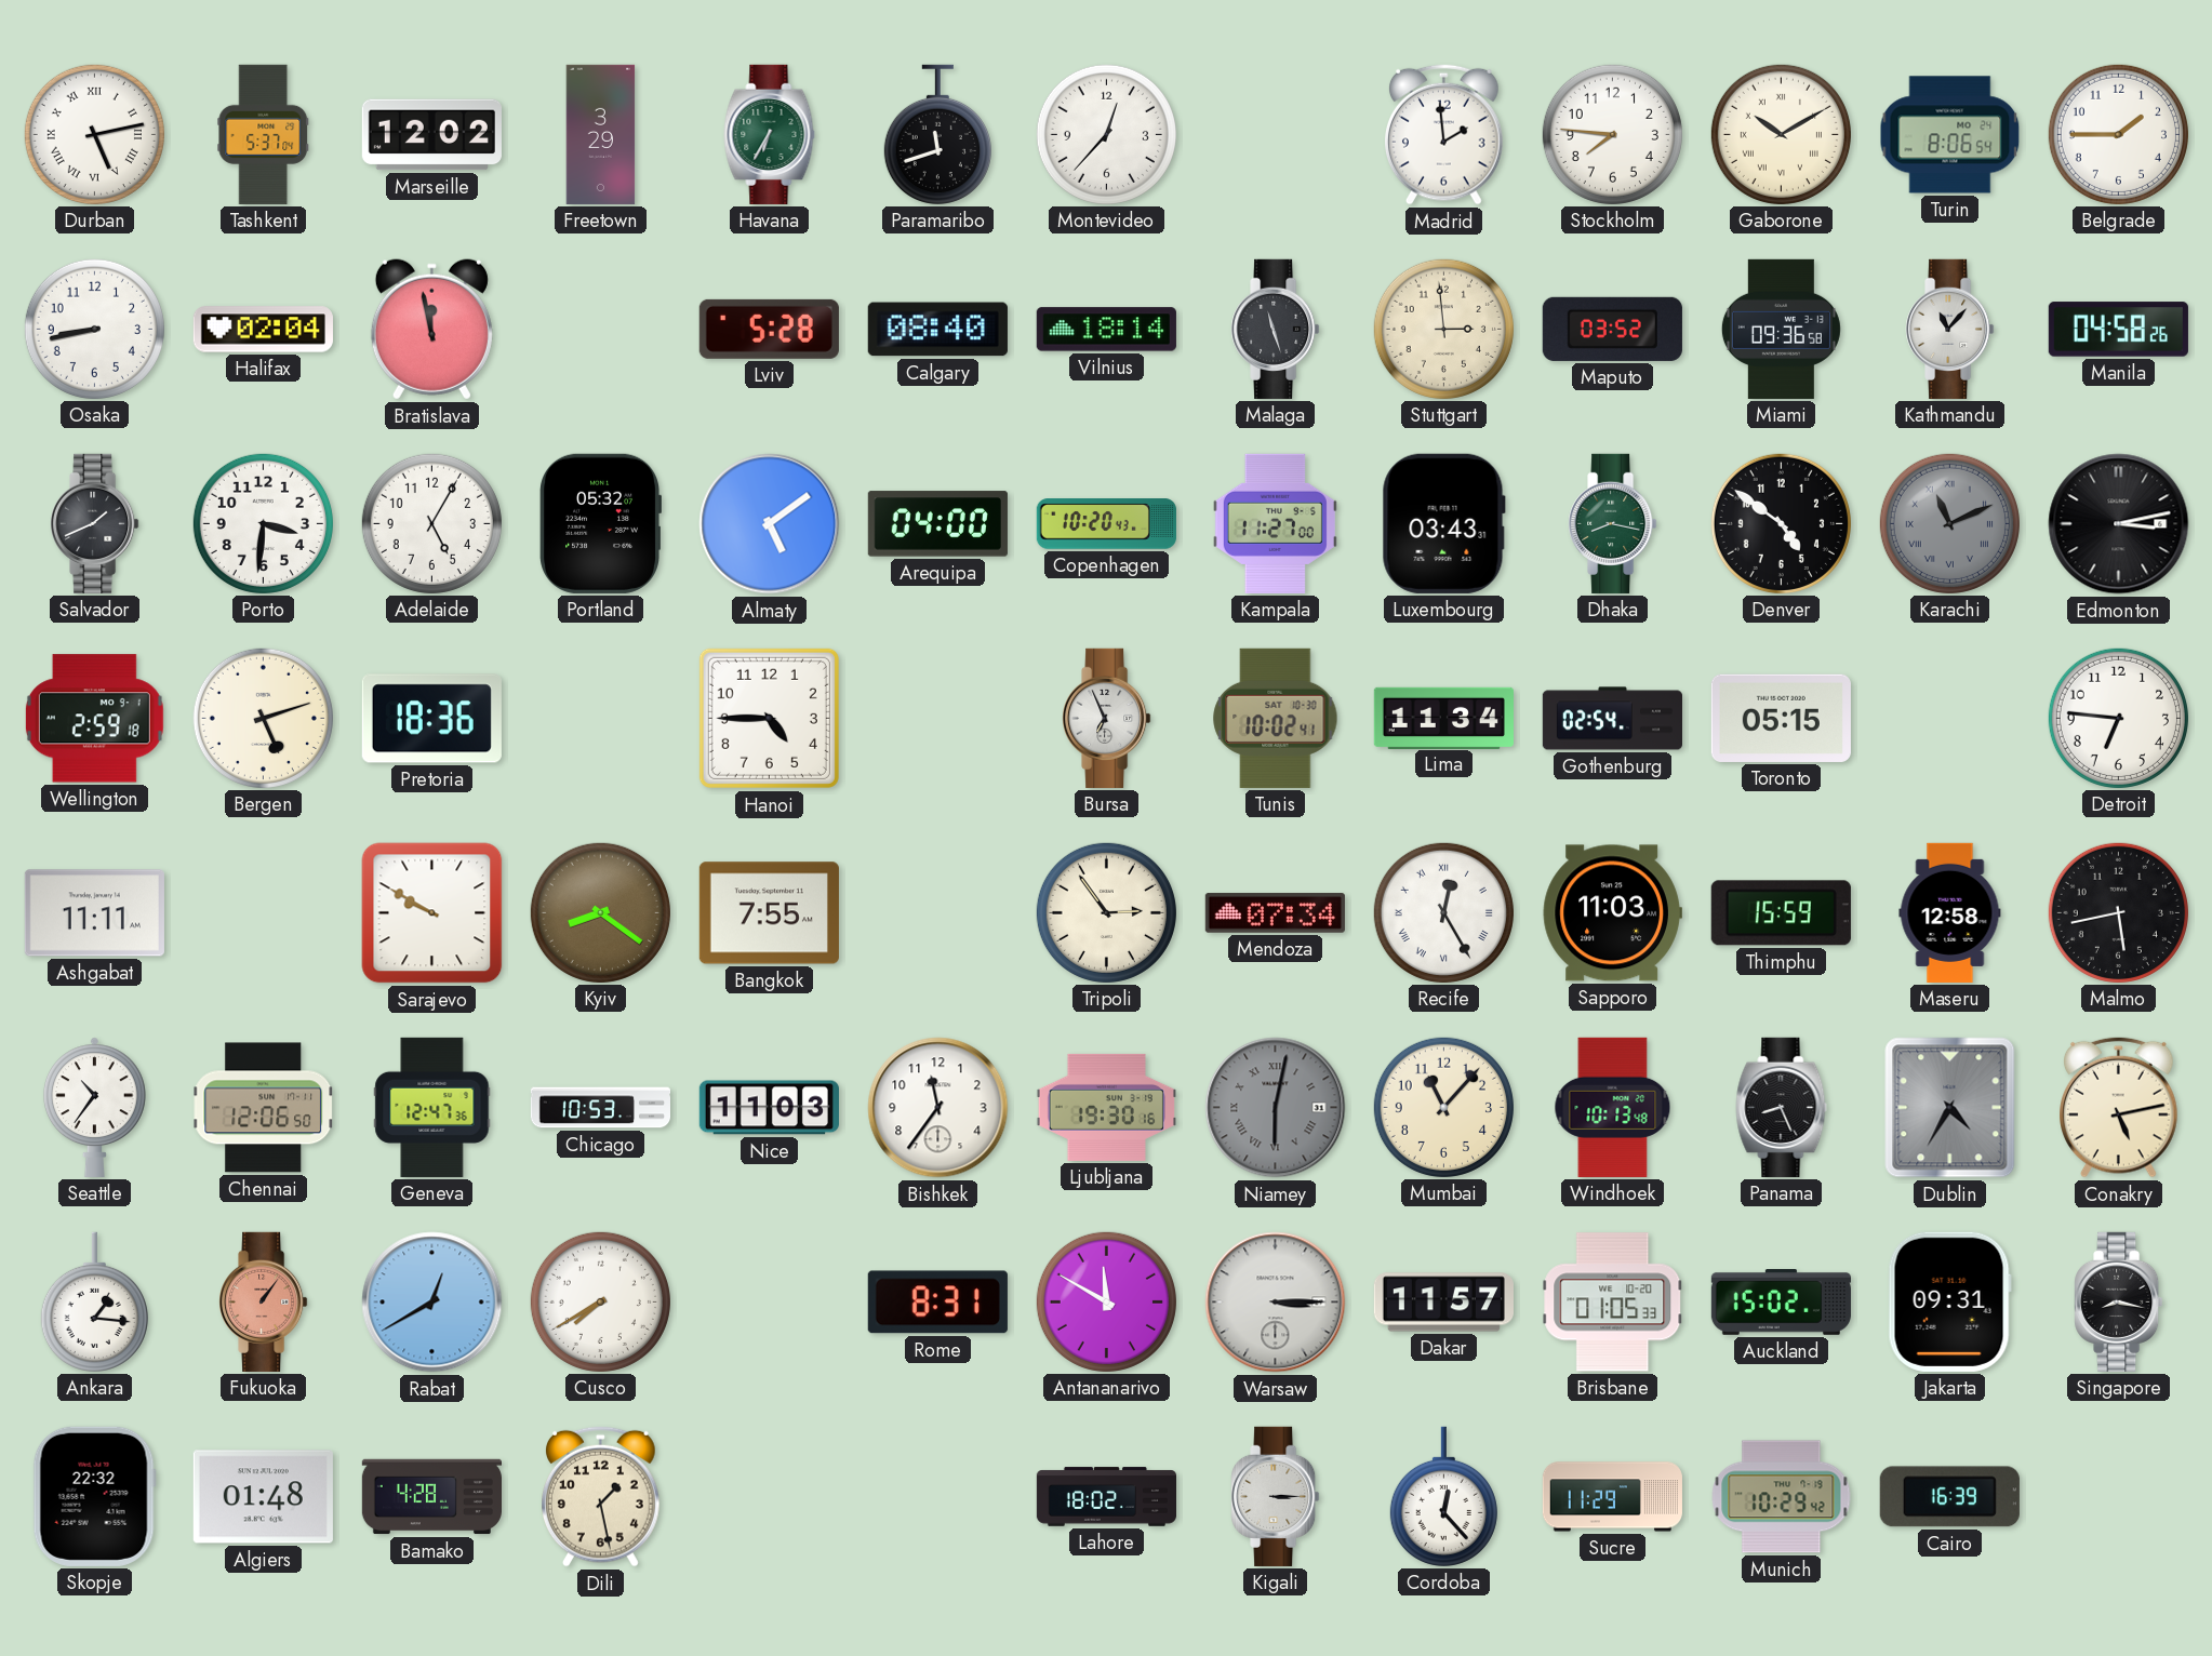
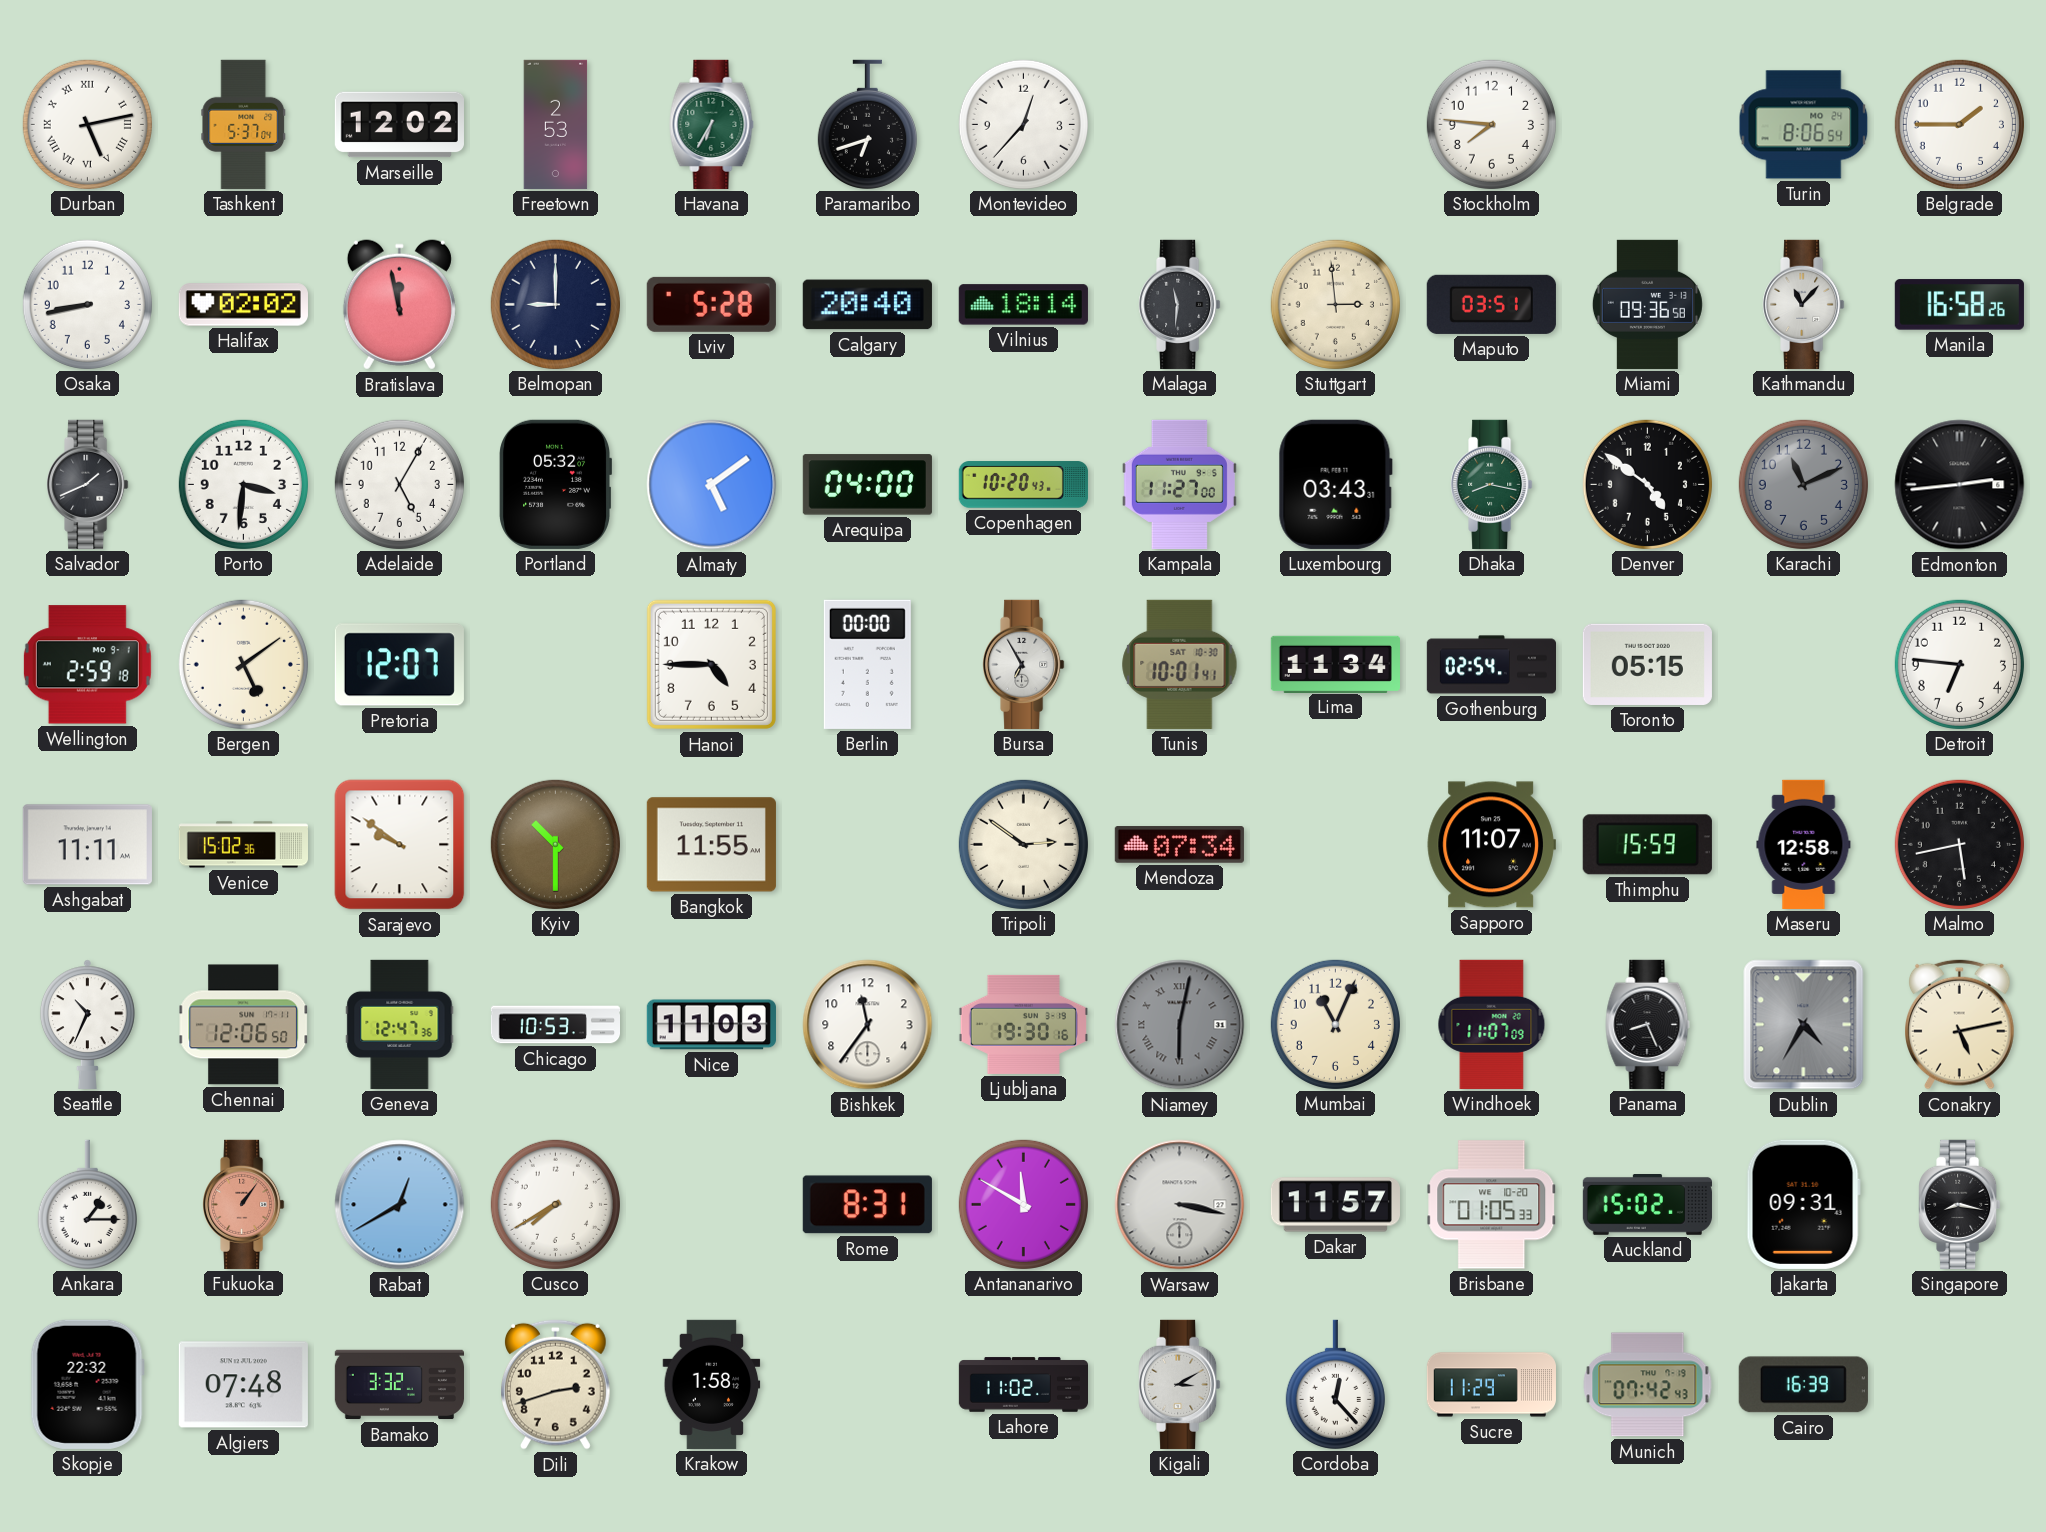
Freetown: 3:29 -> 2:53
Paramaribo: 11:42 -> 6:42
Madrid: 1:59 -> none
Gaborone: 10:10 -> none
Halifax: 02:04 -> 02:02
Belmopan: none -> 9:00
Calgary: 08:40 -> 20:40
Malaga: 11:27 -> 11:31
Maputo: 03:52 -> 03:51
Manila: 04:58 -> 16:58
Karachi numerals: Roman -> Arabic
Edmonton: 3:13 -> 2:44
Bergen: 5:12 -> 5:09
Pretoria: 18:36 -> 12:07
Berlin: none -> 00:00
Bursa: 6:56 -> 6:55
Tunis: 10:02 -> 10:01
Venice: none -> 15:02
Sarajevo: 9:50 -> 9:51
Kyiv: 8:21 -> 10:30
Bangkok: 7:55 -> 11:55
Tripoli: 2:54 -> 2:51
Recife: 12:25 -> none
Sapporo: 11:03 -> 11:07
Seattle: 10:36 -> 10:34
Mumbai: 11:07 -> 11:04
Windhoek: 10:13 -> 11:07
Ankara: 1:16 -> 1:15
Warsaw: 3:15 -> 3:17
Algiers: 01:48 -> 07:48
Bamako: 4:28 -> 3:32
Dili: 1:28 -> 2:42
Krakow: none -> 1:58
Lahore: 18:02 -> 11:02
Kigali: 3:15 -> 3:10
Munich: 10:29 -> 07:42
